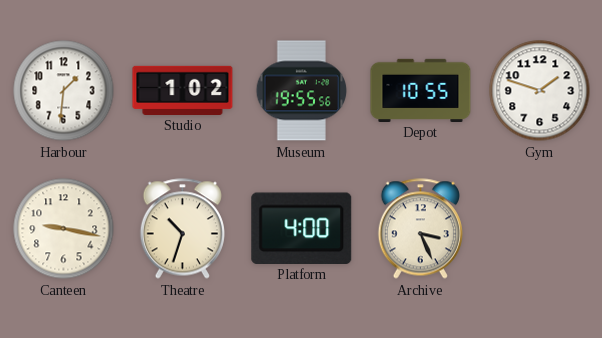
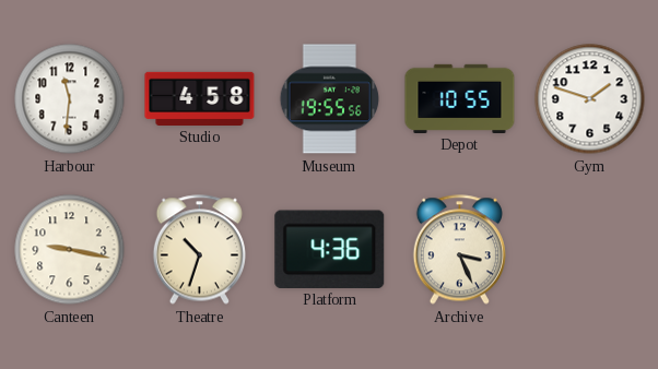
Harbour: 1:31 -> 11:31
Studio: 1:02 -> 4:58
Platform: 4:00 -> 4:36
